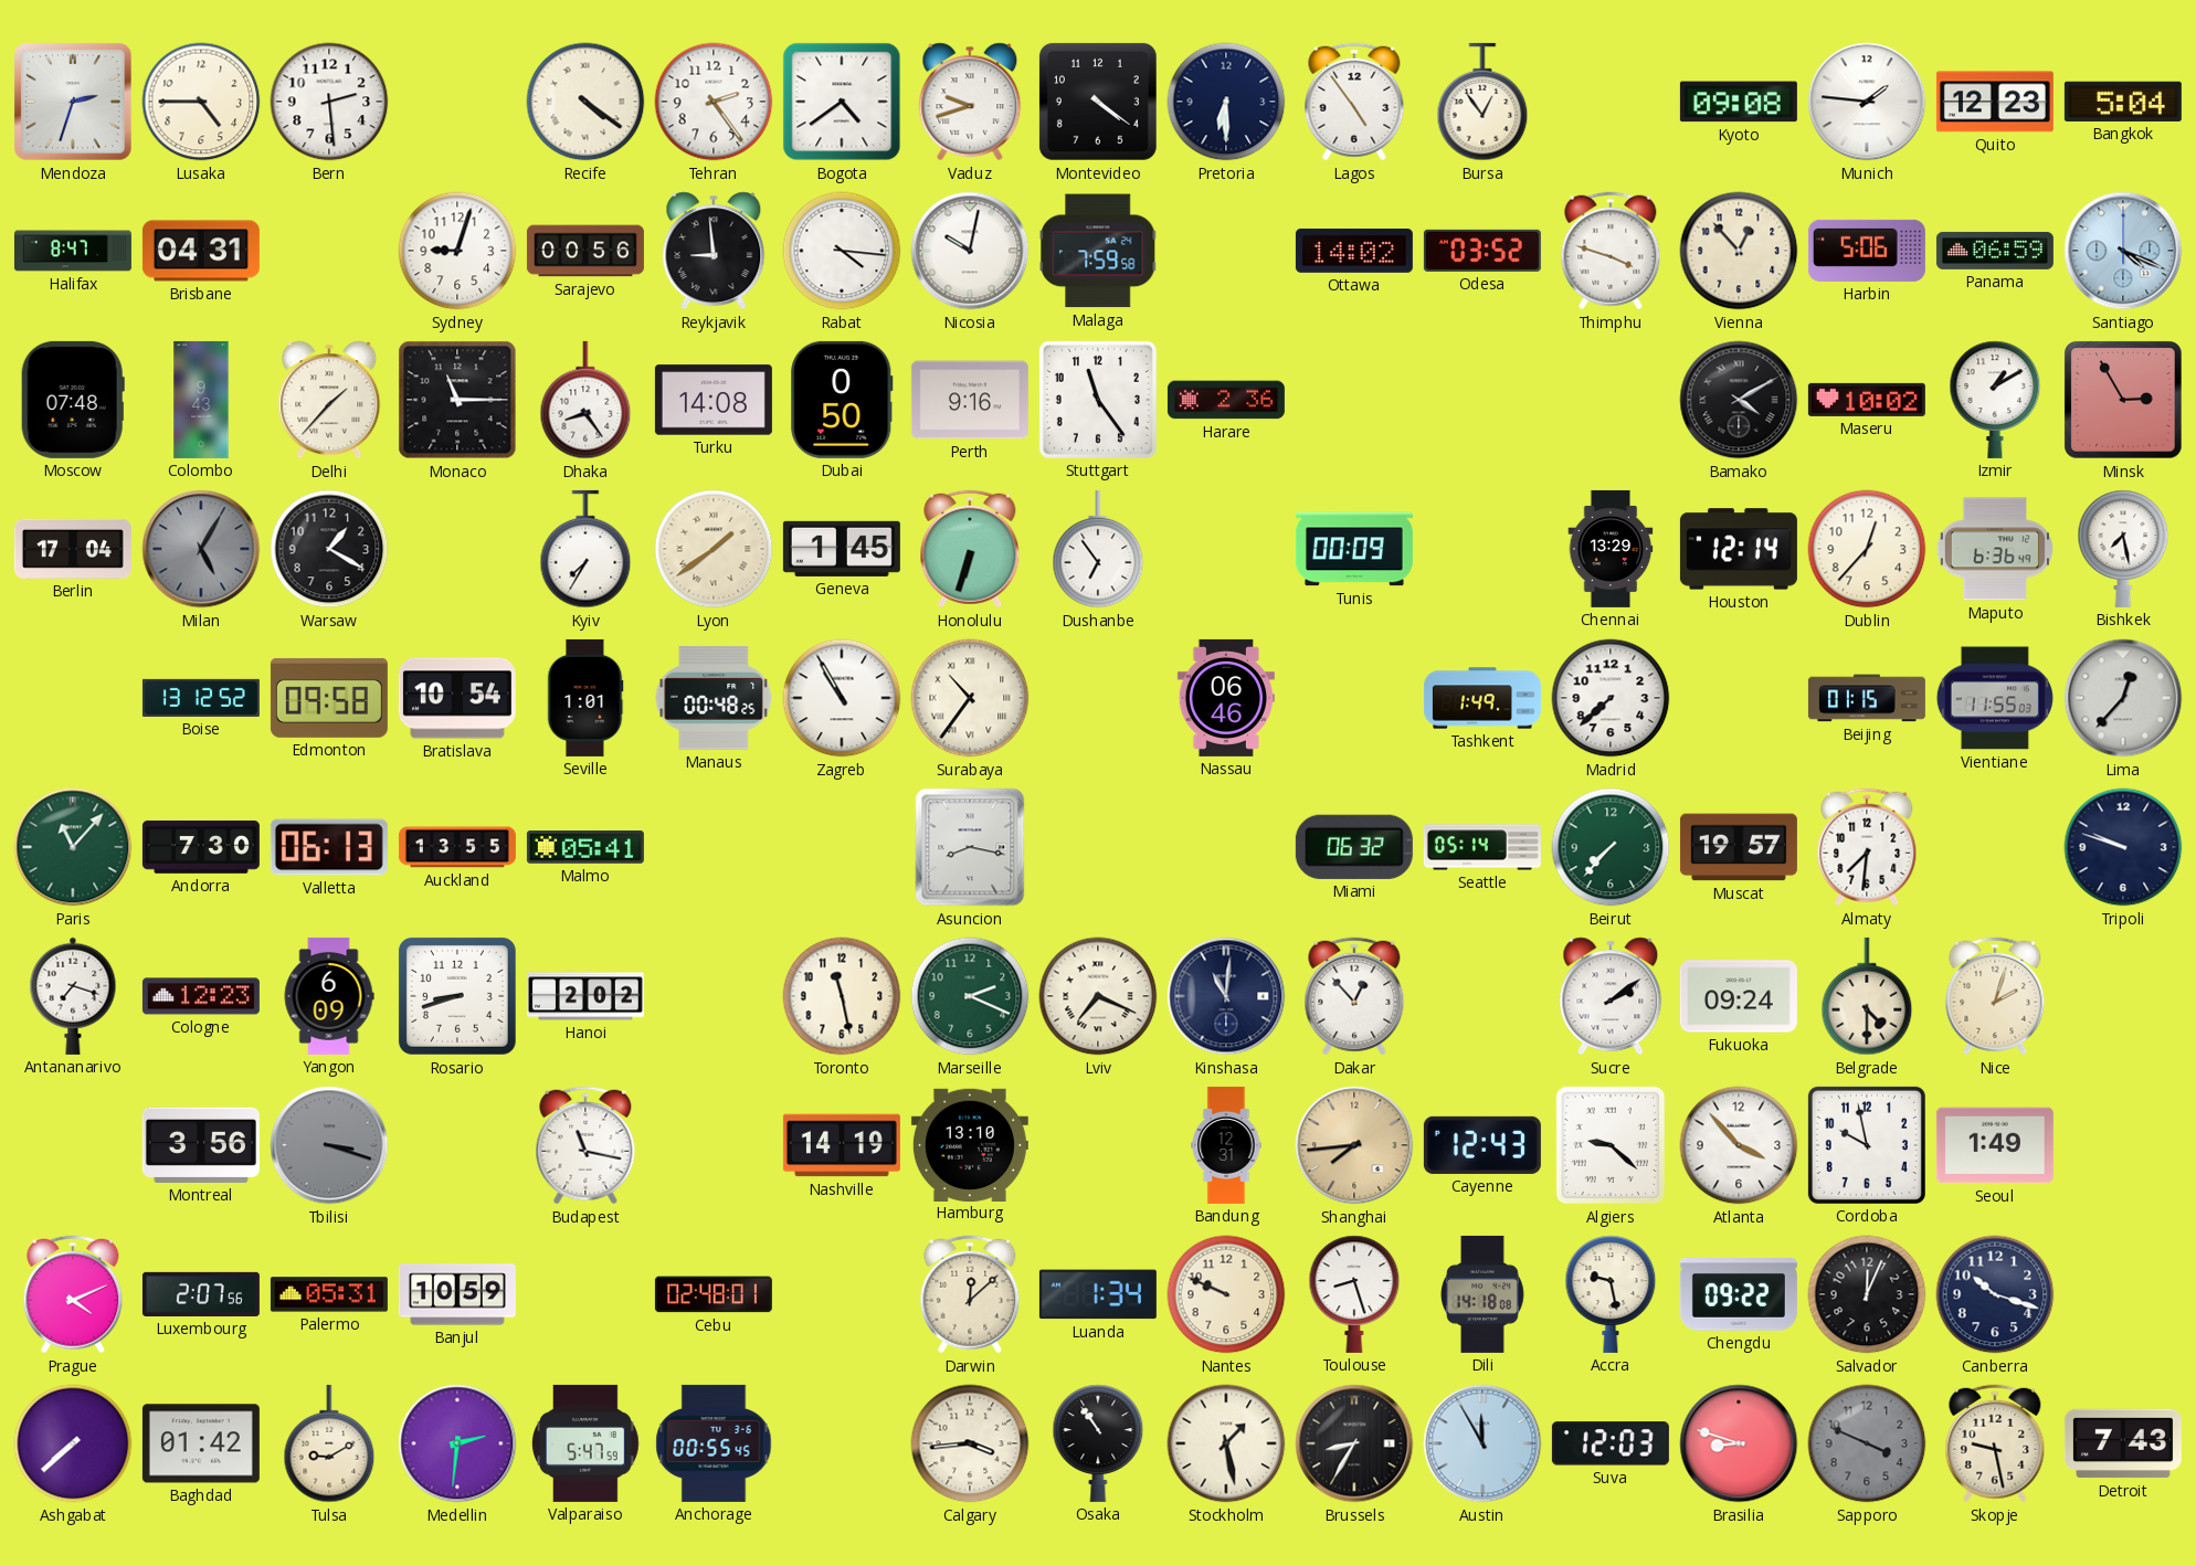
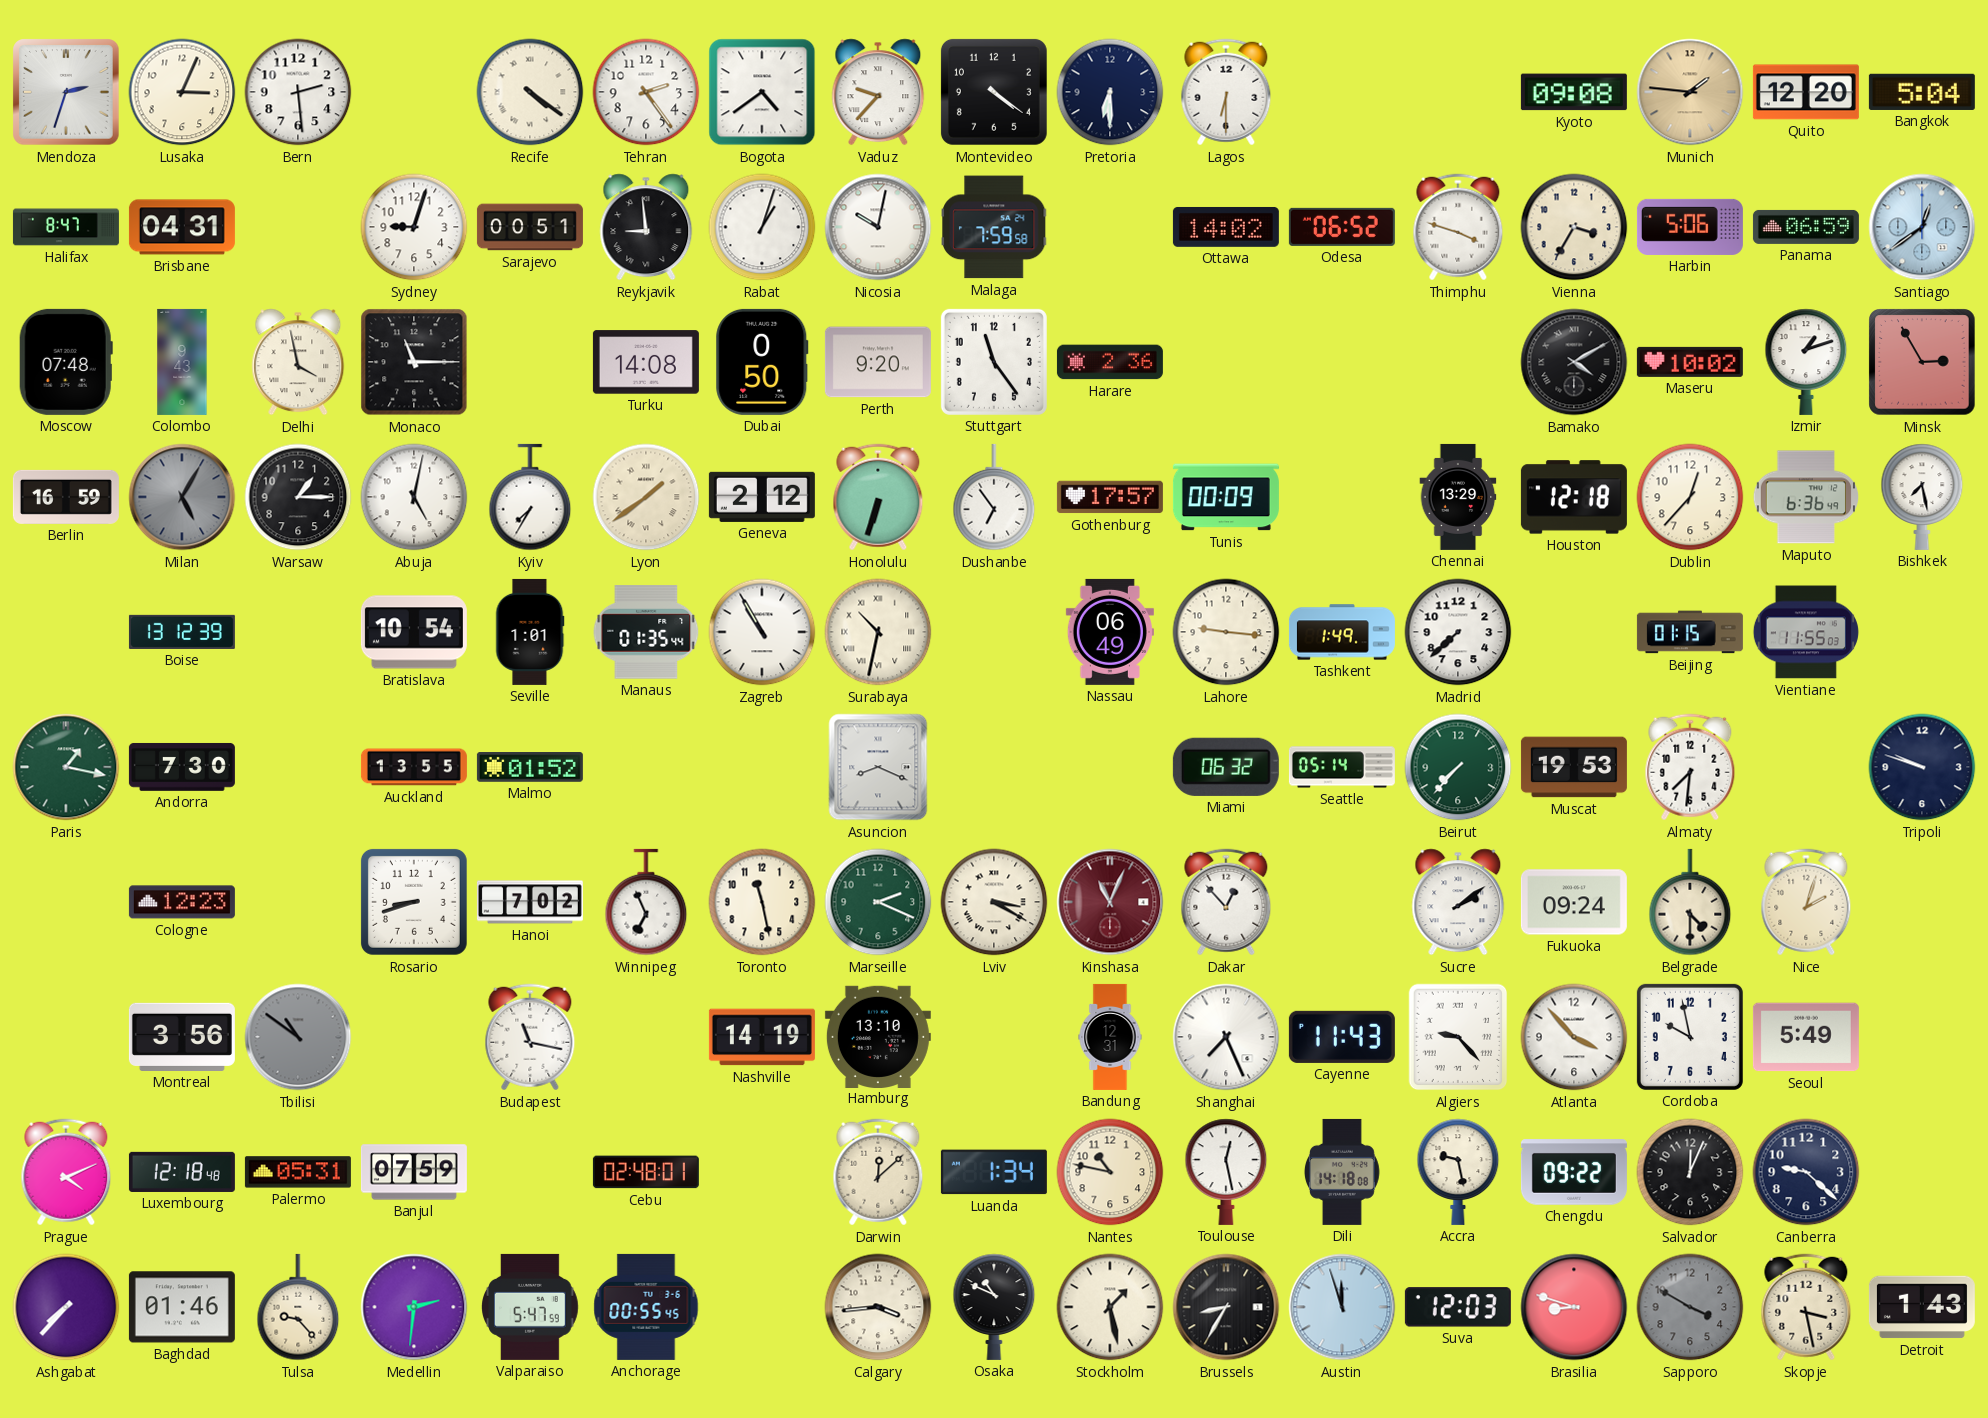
Lusaka: 4:45 -> 3:04
Vaduz: 9:42 -> 9:37
Lagos: 4:54 -> 6:30
Bursa: 12:54 -> none
Munich dial: white -> champagne
Quito: 12:23 -> 12:20
Sarajevo: 00:56 -> 00:51
Rabat: 4:16 -> 1:03
Odesa: 03:52 -> 06:52
Vienna: 12:53 -> 3:35
Santiago: 4:19 -> 12:39
Delhi: 1:37 -> 3:58
Dhaka: 8:24 -> none
Perth: 9:16 -> 9:20
Izmir: 1:10 -> 1:12
Berlin: 17:04 -> 16:59
Warsaw: 1:20 -> 1:15
Abuja: none -> 5:02
Geneva: 1:45 -> 2:12
Gothenburg: none -> 17:57
Houston: 12:14 -> 12:18
Boise: 13:12:52 -> 13:12:39
Edmonton: 09:58 -> none
Manaus: 00:48 -> 01:35
Surabaya: 10:36 -> 10:32
Nassau: 06:46 -> 06:49
Lahore: none -> 9:16
Lima: 12:37 -> none
Paris: 11:07 -> 1:17
Valletta: 06:13 -> none
Malmo: 05:41 -> 01:52
Asuncion: 8:17 -> 8:19
Muscat: 19:57 -> 19:53
Antananarivo: 7:18 -> none
Yangon: 6:09 -> none
Hanoi: 2:02 -> 7:02
Winnipeg: none -> 6:56
Lviv: 7:19 -> 3:20
Kinshasa: 11:01 -> 11:04
Kinshasa dial: navy -> burgundy
Tbilisi: 3:18 -> 10:51
Shanghai: 7:44 -> 7:26
Shanghai dial: champagne -> white
Cayenne: 12:43 -> 11:43
Algiers: 9:22 -> 9:23
Seoul: 1:49 -> 5:49
Luxembourg: 2:07 -> 12:18
Banjul: 10:59 -> 07:59
Nantes: 9:49 -> 10:47
Toulouse: 8:27 -> 12:28
Canberra: 10:18 -> 9:22
Ashgabat: 7:38 -> 7:37
Baghdad: 01:42 -> 01:46
Tulsa: 9:10 -> 9:23
Osaka: 10:54 -> 10:49
Austin: 11:55 -> 11:57
Sapporo: 3:49 -> 3:50
Skopje: 9:28 -> 3:28
Detroit: 7:43 -> 1:43
